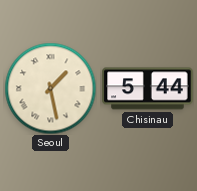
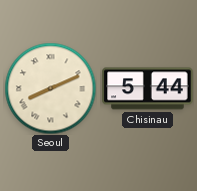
Seoul: 1:28 -> 8:11
